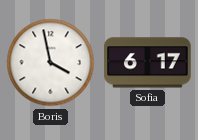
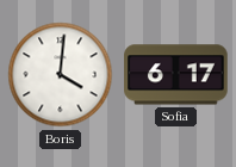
Boris: 3:58 -> 4:01
